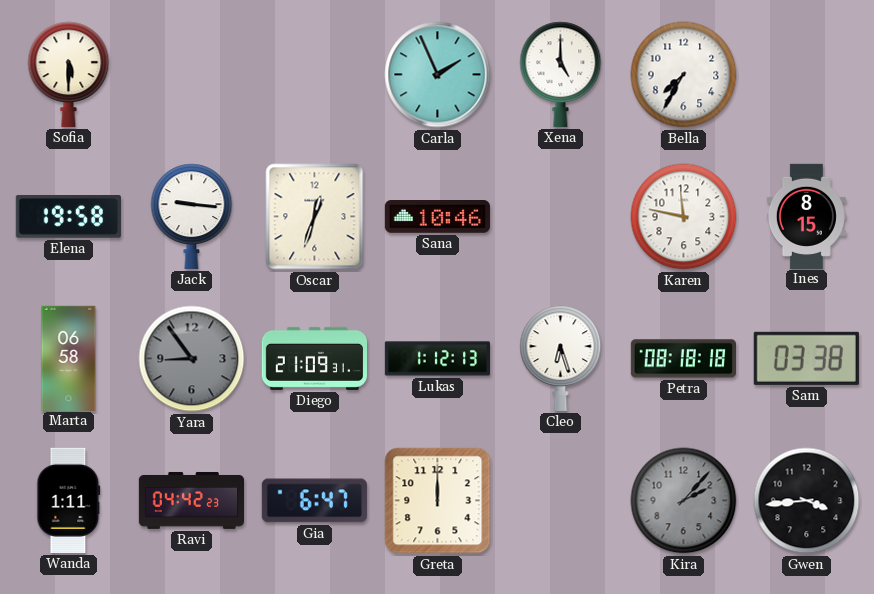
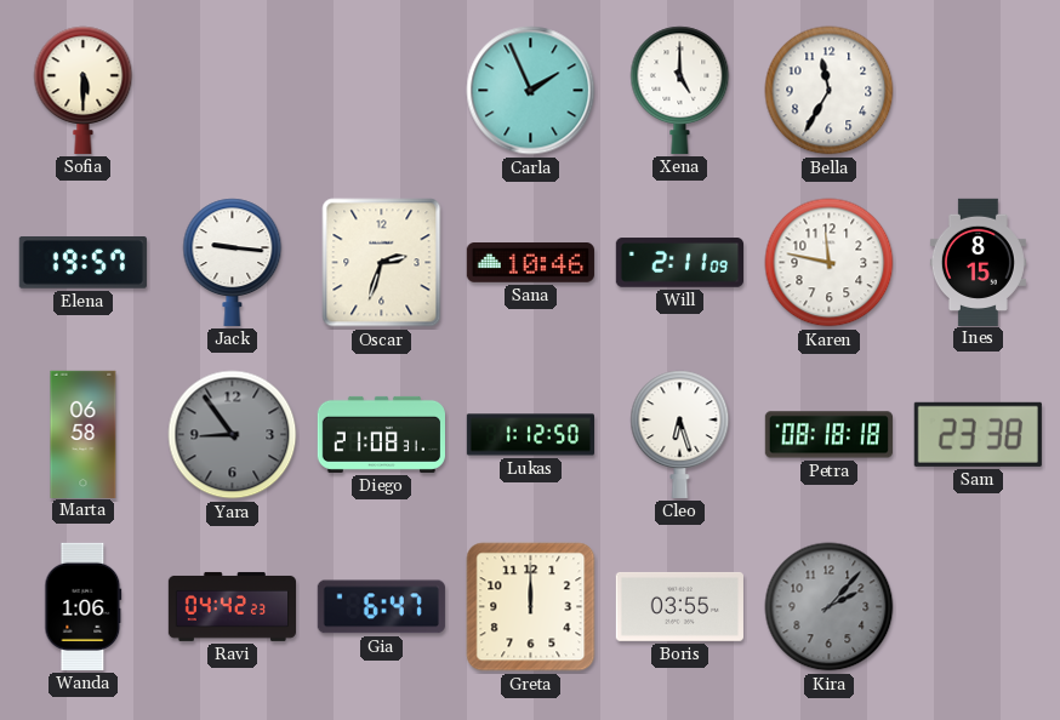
Bella: 7:35 -> 11:35
Elena: 19:58 -> 19:57
Oscar: 12:33 -> 2:33
Will: none -> 2:11
Diego: 21:09 -> 21:08
Lukas: 1:12:13 -> 1:12:50
Sam: 03:38 -> 23:38
Wanda: 1:11 -> 1:06
Boris: none -> 03:55
Gwen: 3:44 -> none
